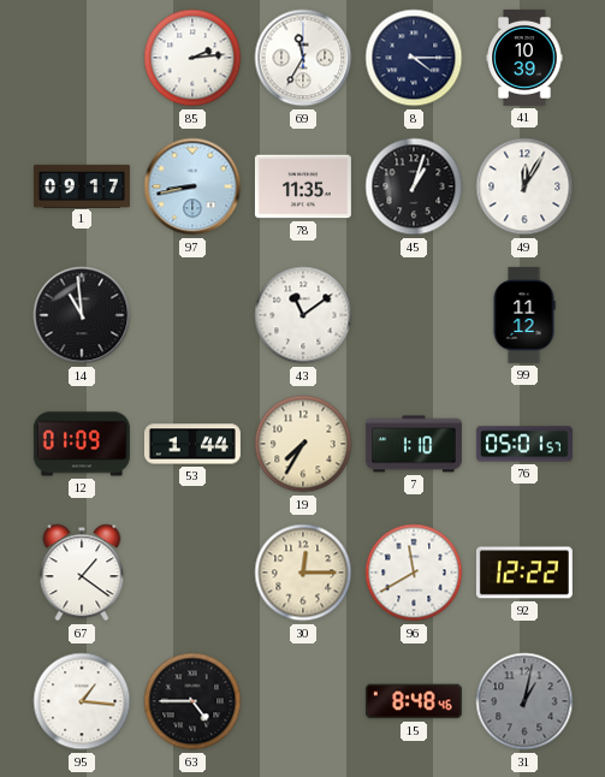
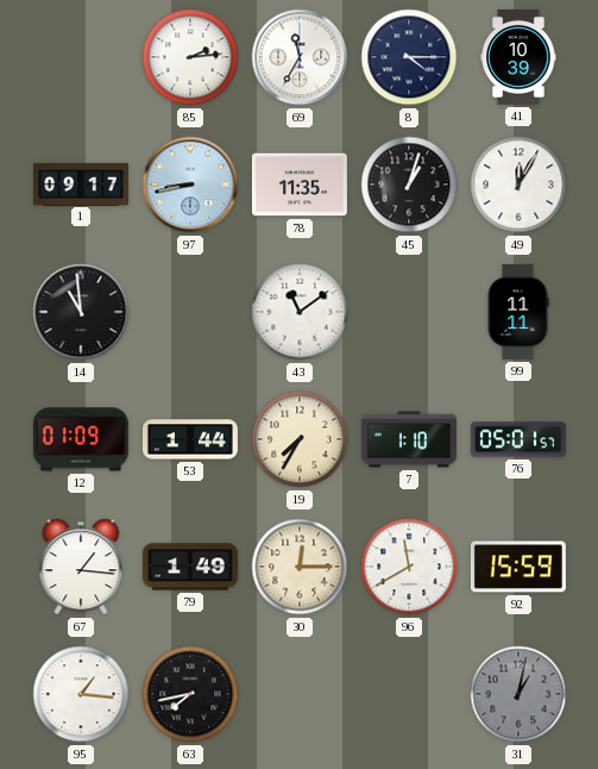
99: 11:12 -> 11:11
67: 1:21 -> 1:16
79: none -> 1:49
92: 12:22 -> 15:59
63: 4:45 -> 7:43
15: 8:48 -> none
